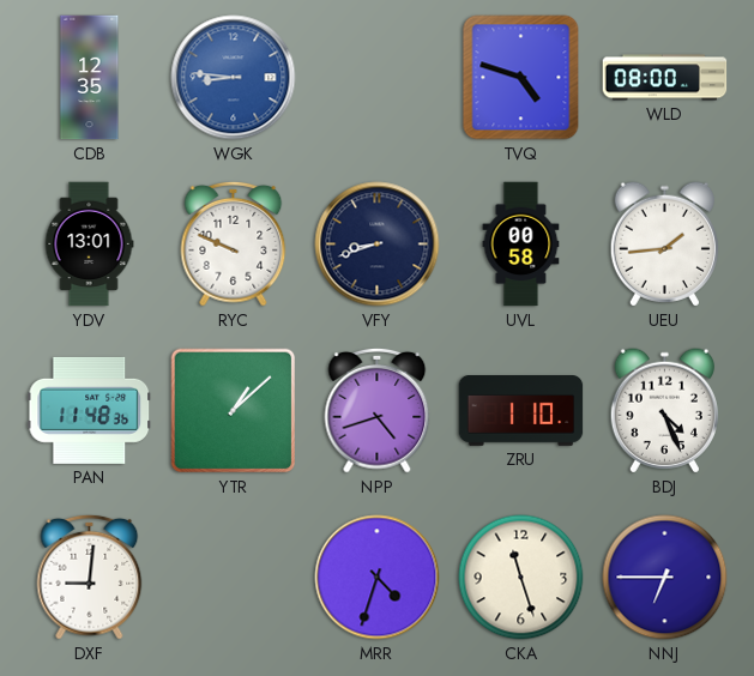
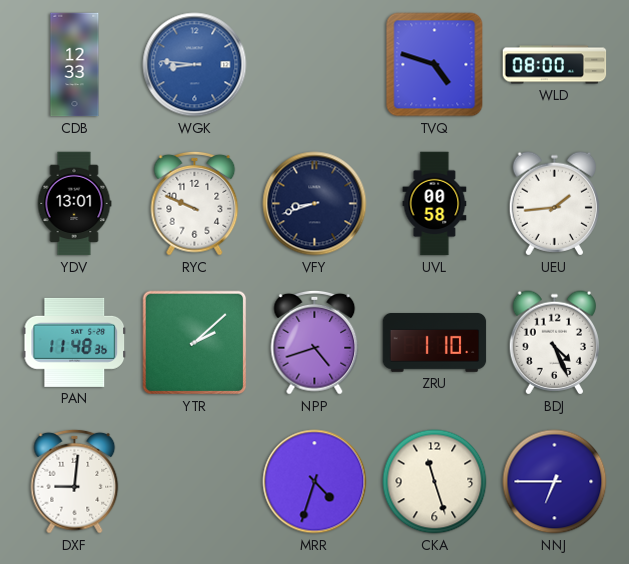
CDB: 12:35 -> 12:33
YTR: 1:08 -> 2:08
